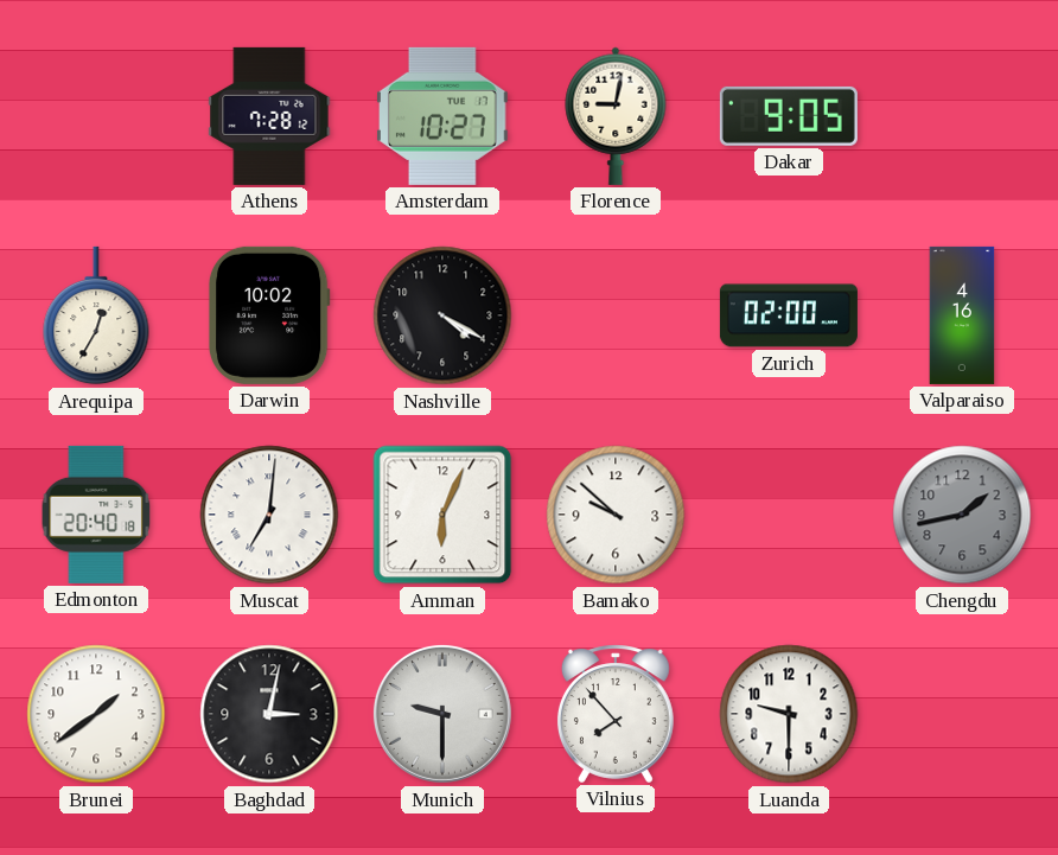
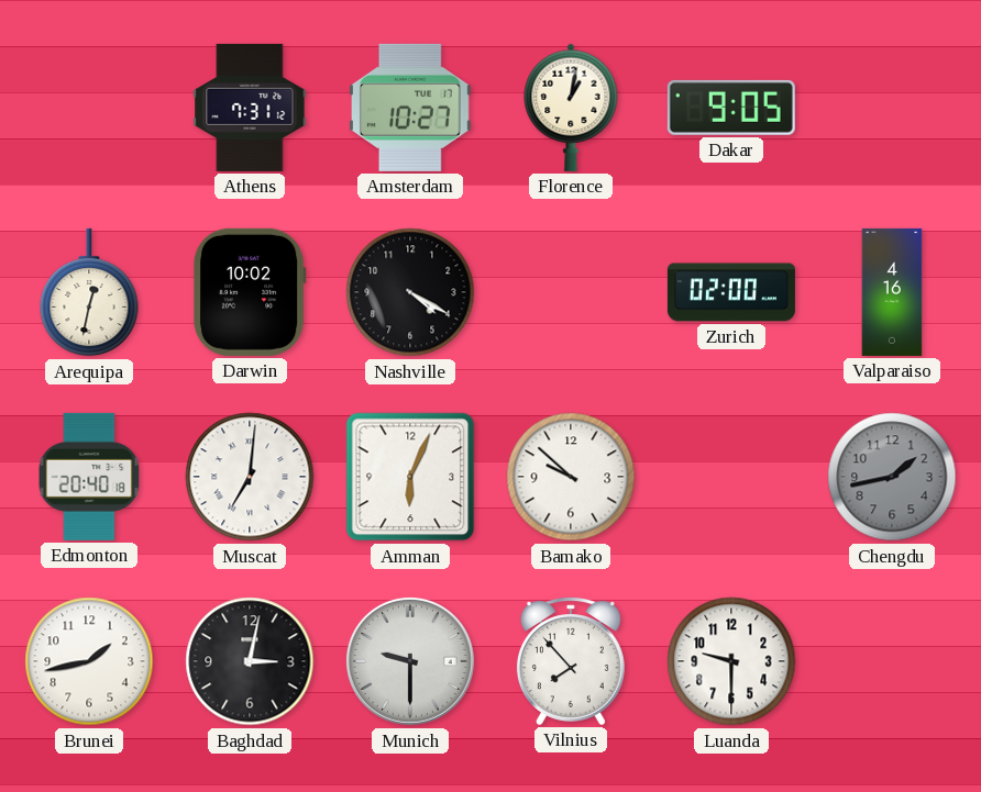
Athens: 7:28 -> 7:31
Florence: 9:02 -> 1:02
Arequipa: 12:35 -> 12:32
Brunei: 1:39 -> 1:43
